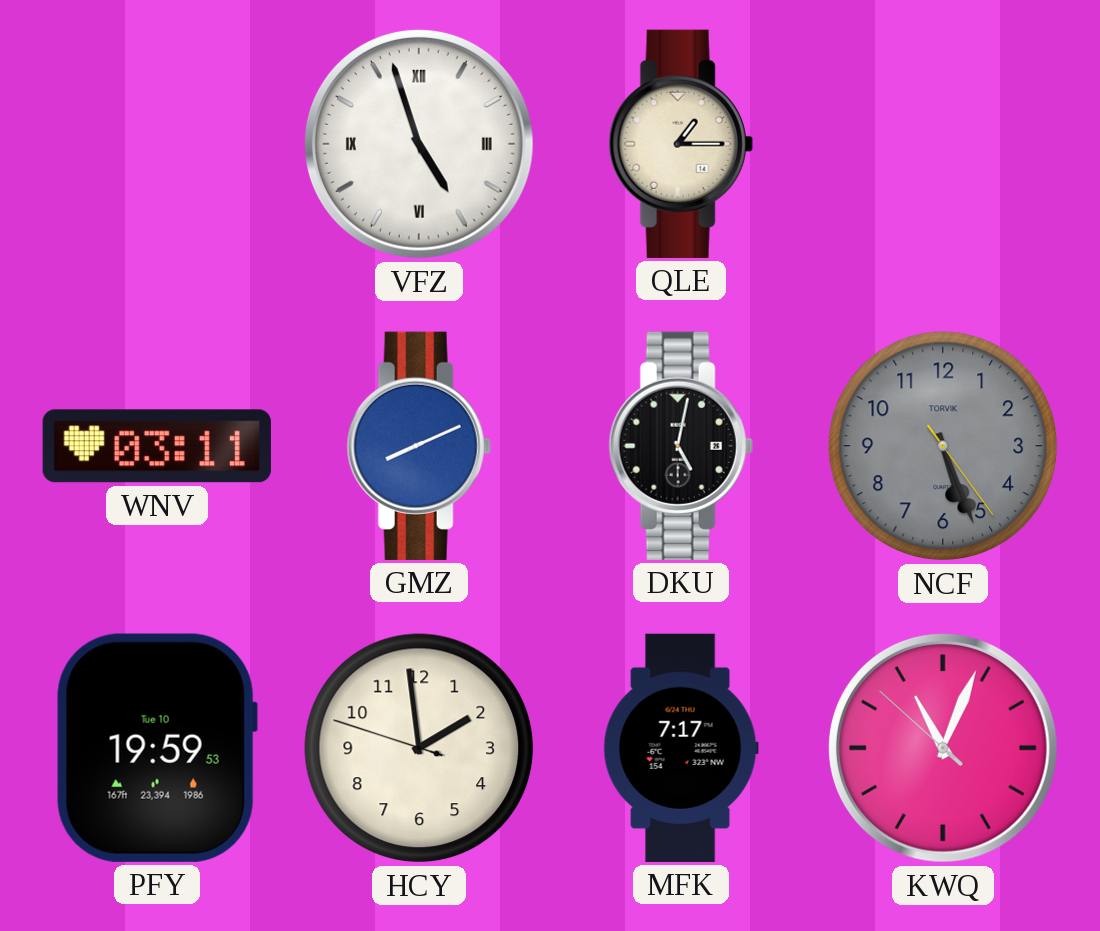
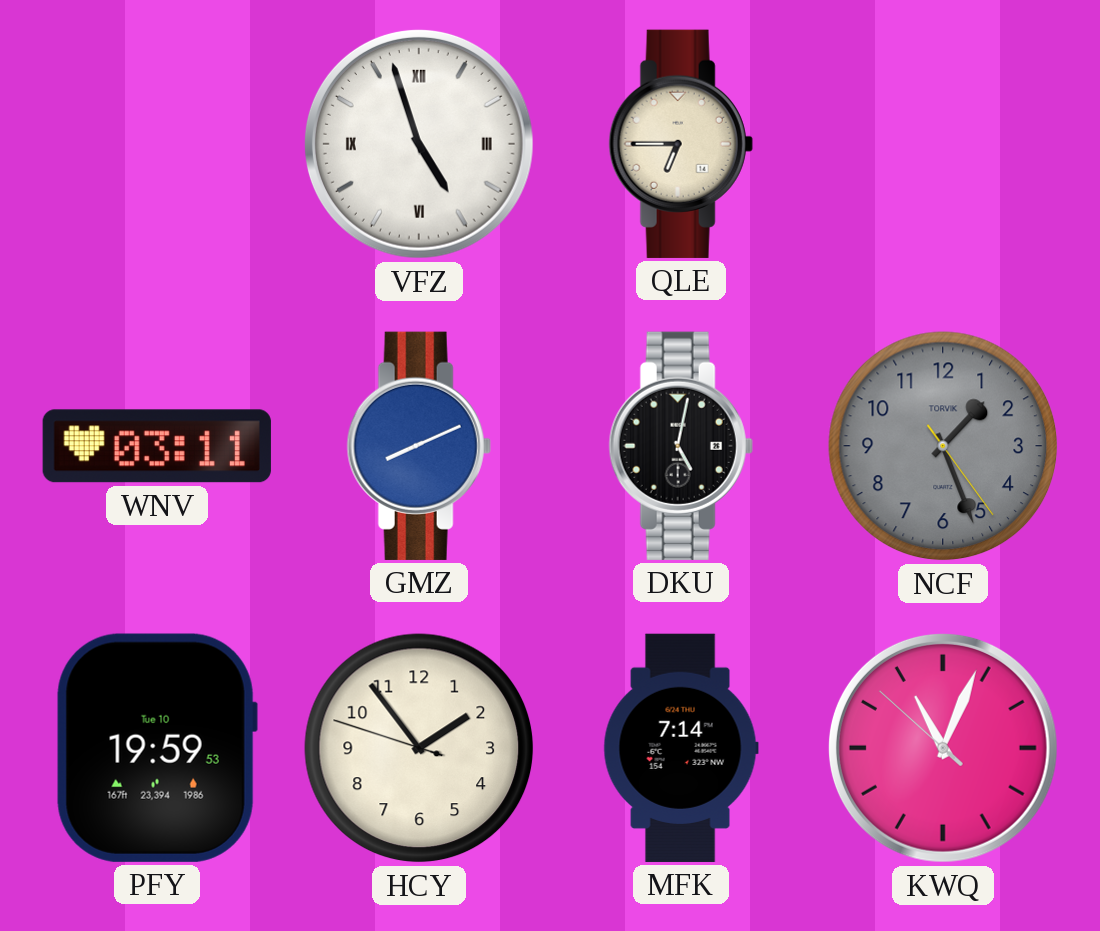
QLE: 1:15 -> 6:45
NCF: 5:26 -> 1:26
HCY: 1:58 -> 1:53
MFK: 7:17 -> 7:14
